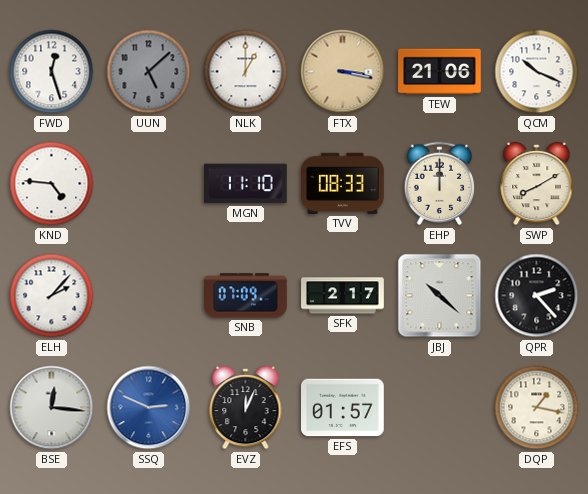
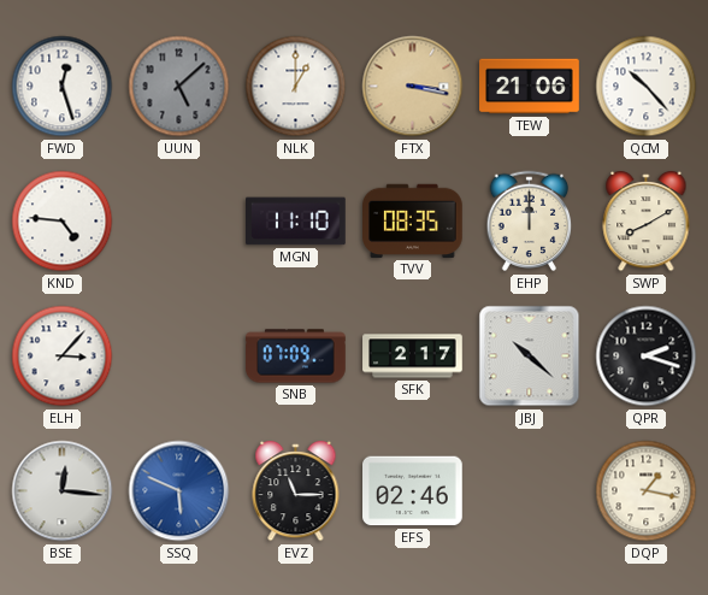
QCM: 10:19 -> 10:23
TVV: 08:33 -> 08:35
ELH: 2:07 -> 3:07
QPR: 2:23 -> 2:18
SSQ: 2:49 -> 5:49
EVZ: 12:04 -> 11:15
EFS: 01:57 -> 02:46
